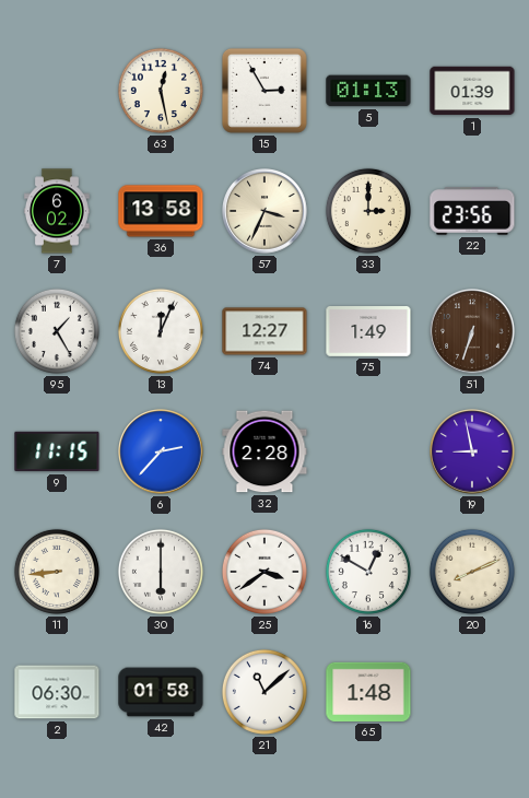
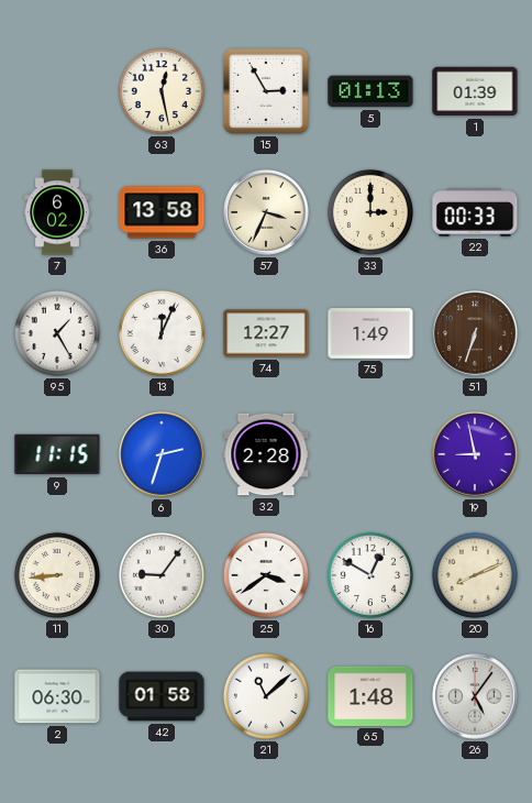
22: 23:56 -> 00:33
6: 2:37 -> 2:33
30: 6:00 -> 9:06
26: none -> 5:06
